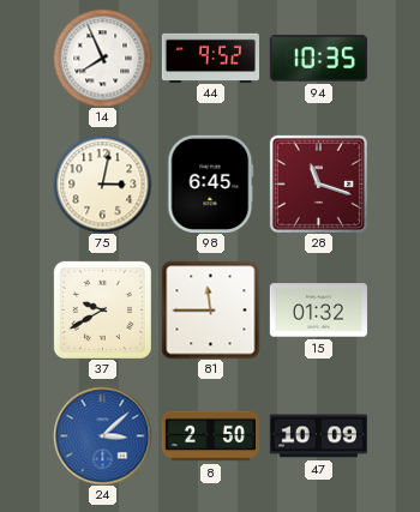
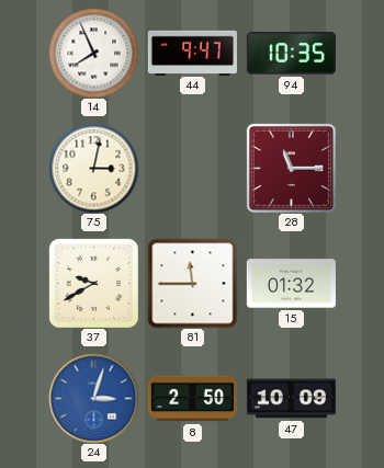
44: 9:52 -> 9:47
98: 6:45 -> none
28: 11:18 -> 11:15
24: 3:08 -> 3:03
